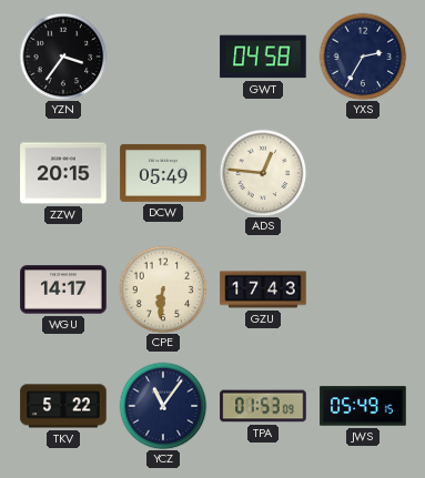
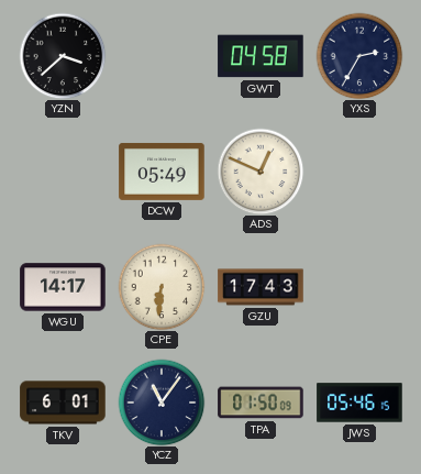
YZN: 3:36 -> 3:38
ZZW: 20:15 -> none
ADS: 12:46 -> 12:49
TKV: 5:22 -> 6:01
TPA: 01:53 -> 01:50
JWS: 05:49 -> 05:46
